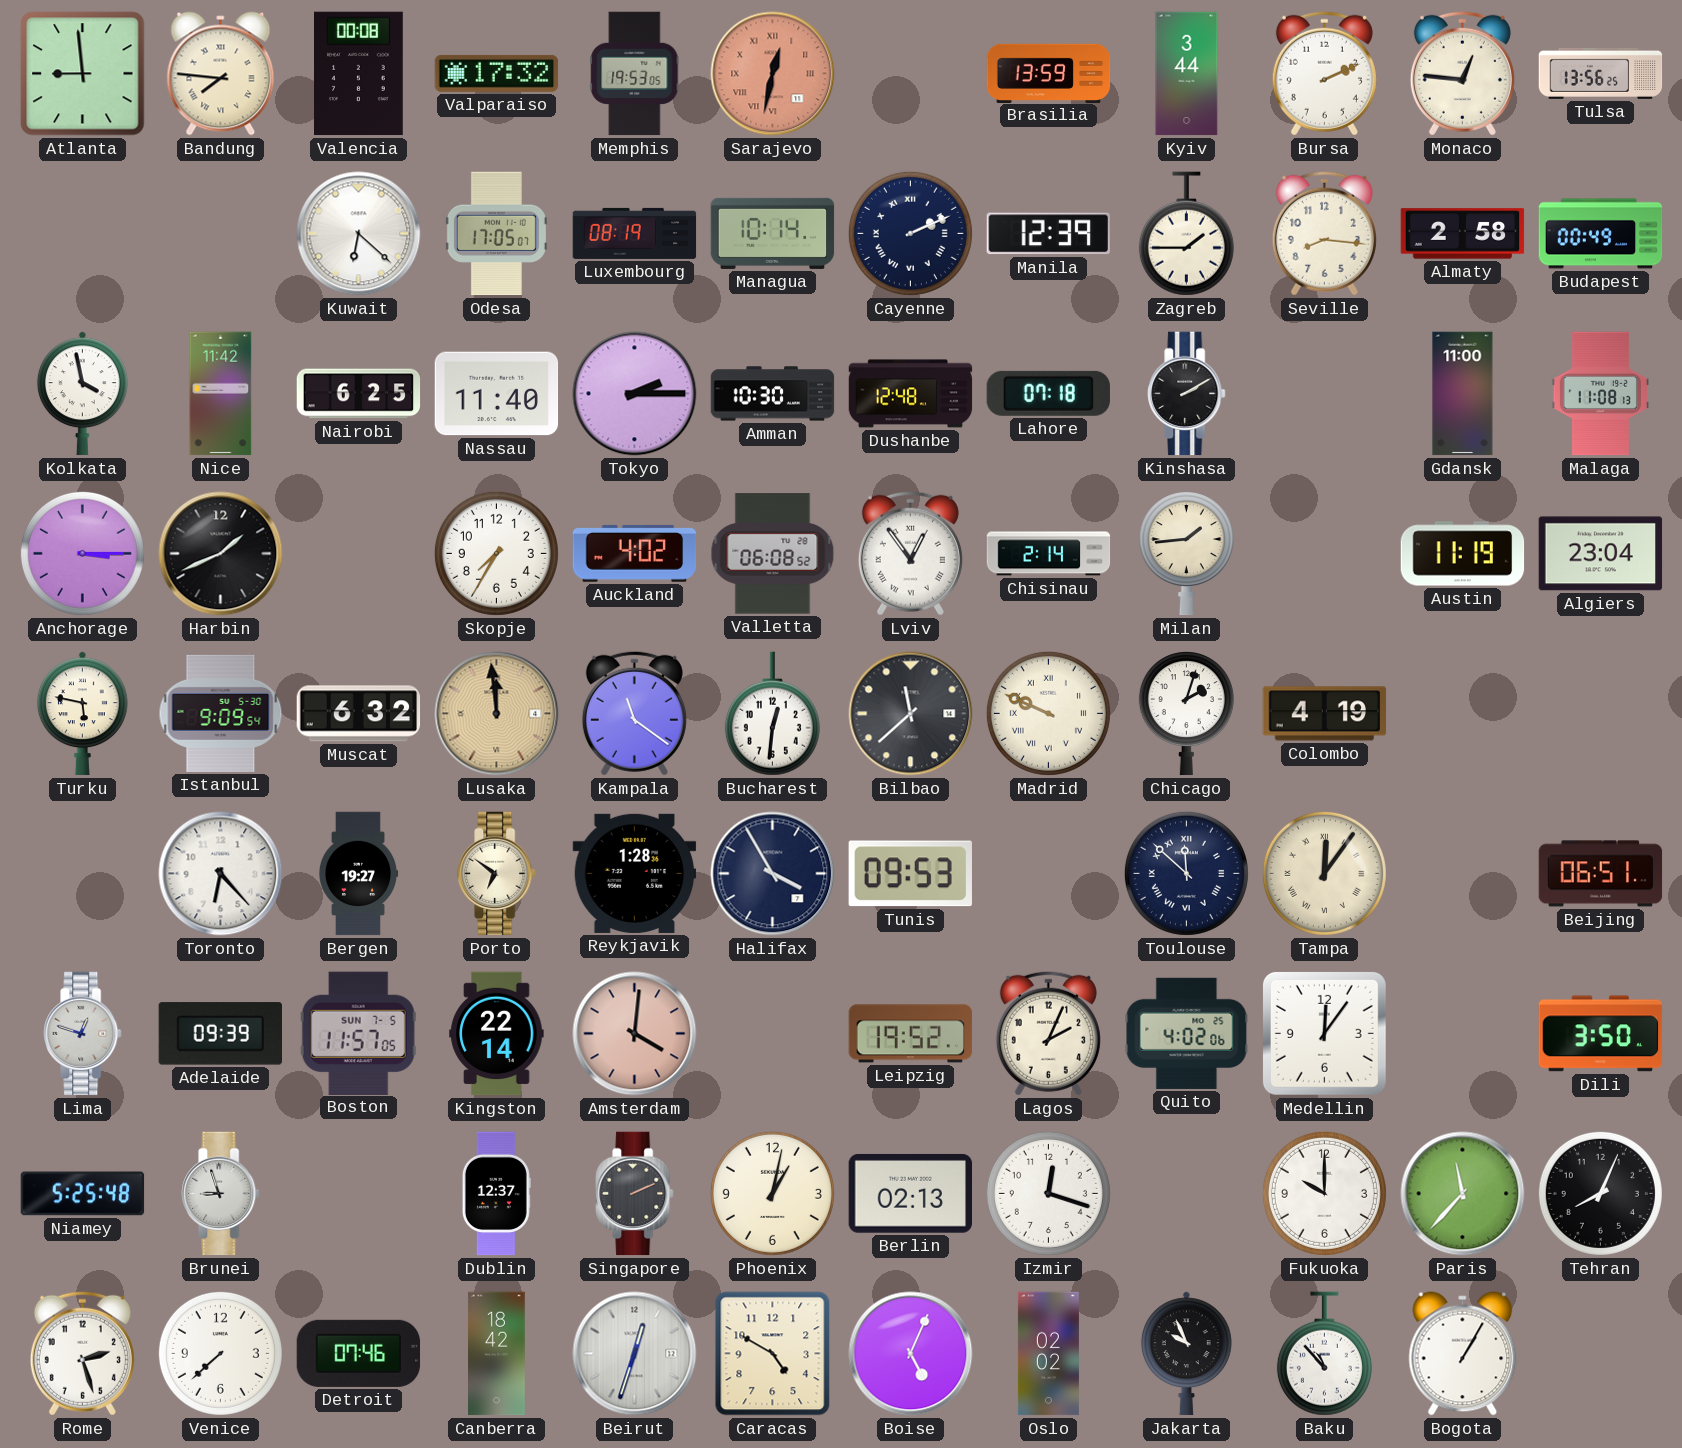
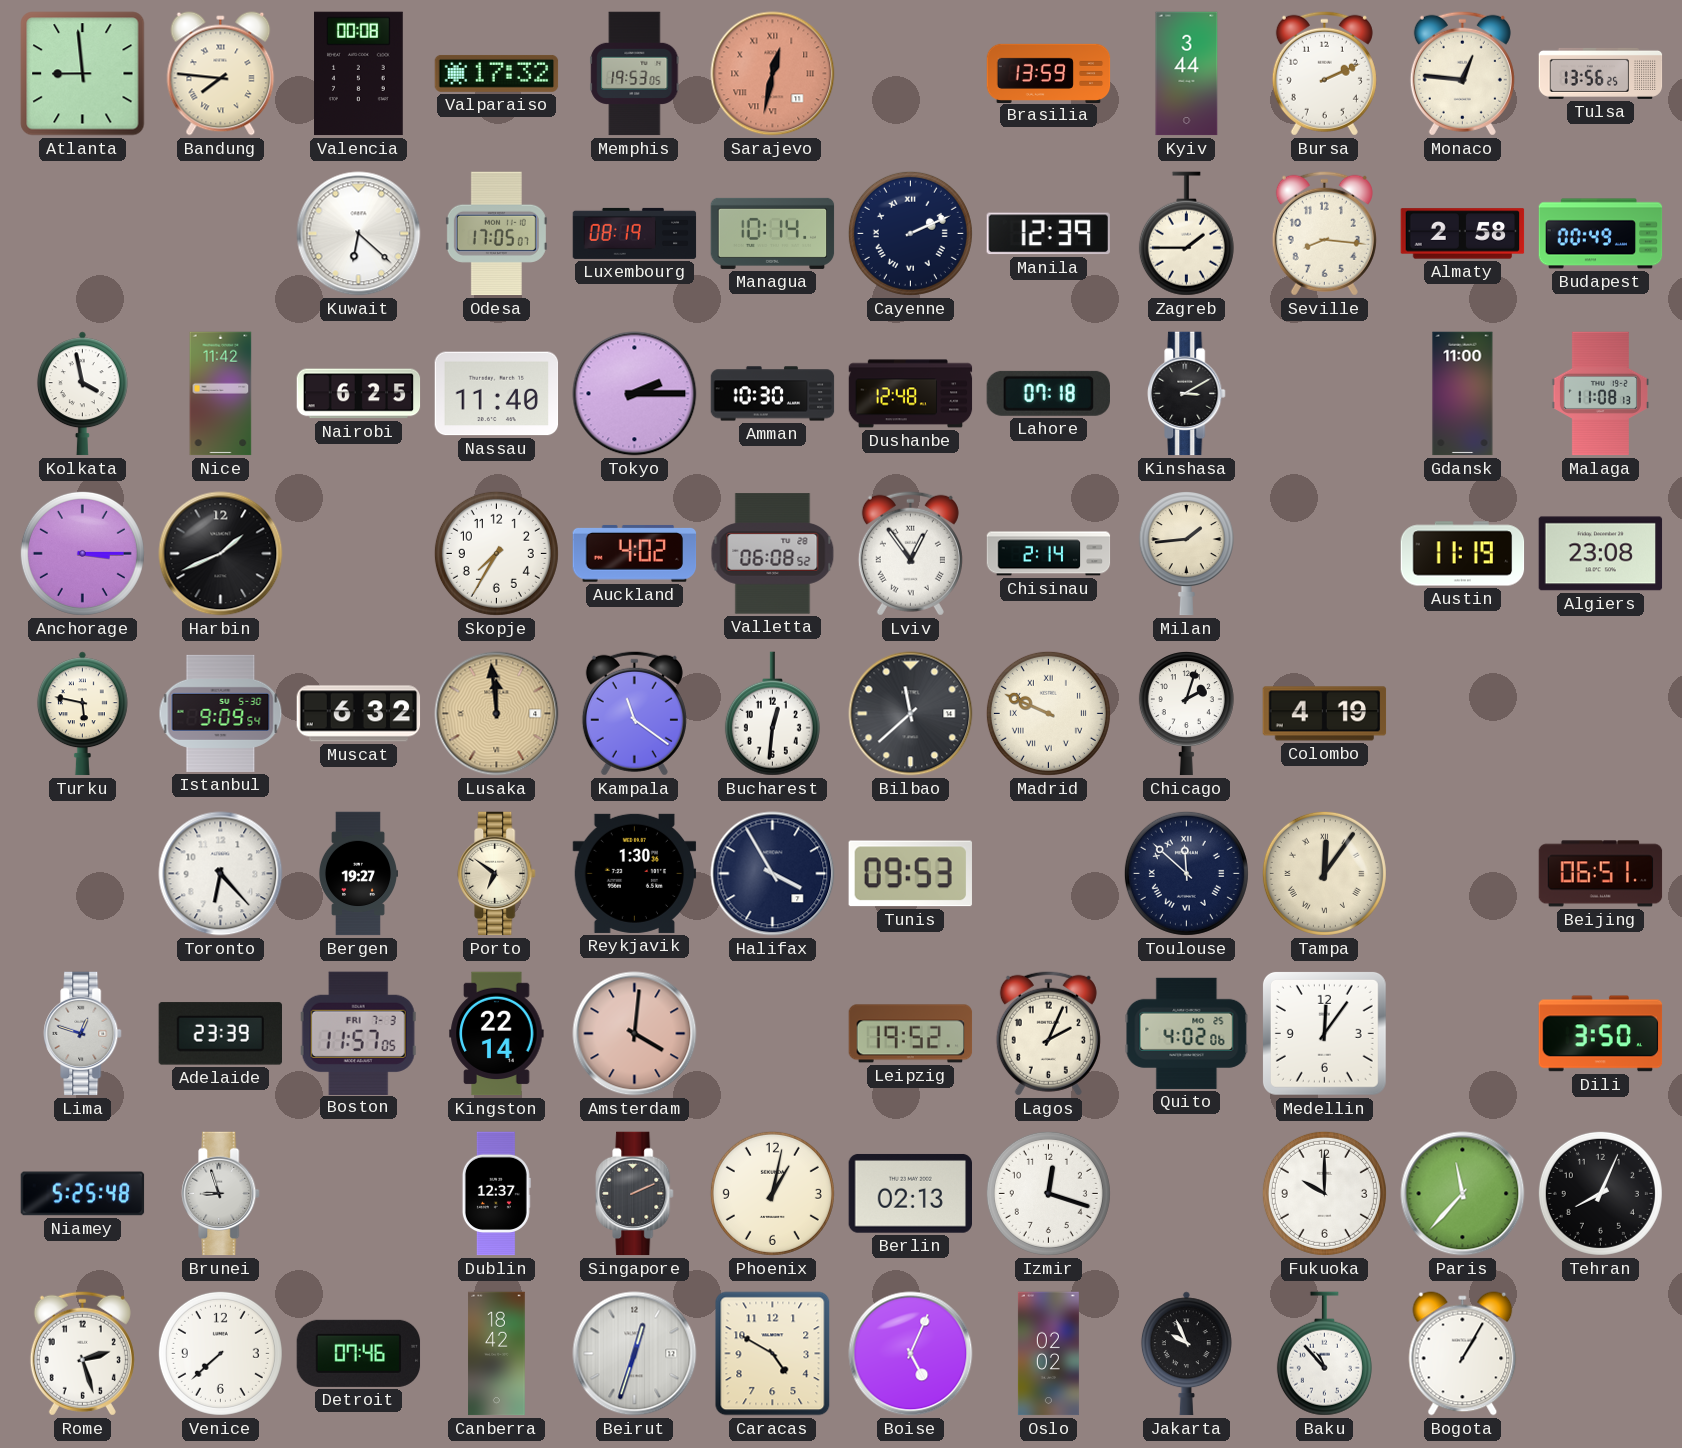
Kinshasa: 2:10 -> 3:10
Algiers: 23:04 -> 23:08
Reykjavik: 1:28 -> 1:30
Adelaide: 09:39 -> 23:39
Boston date: SUN 7-5 -> FRI 7-3
